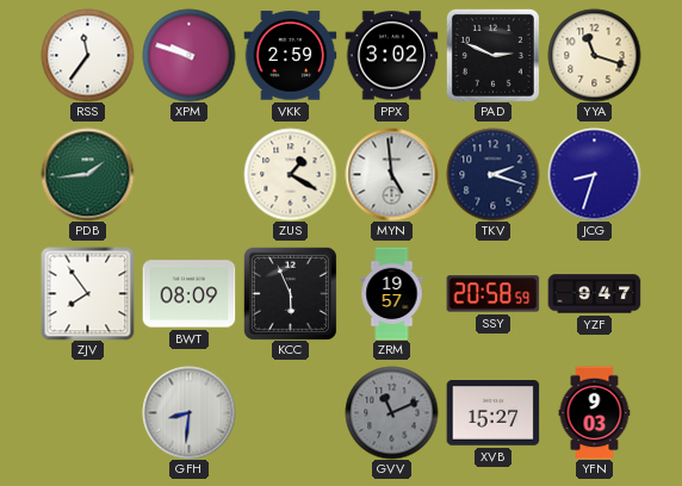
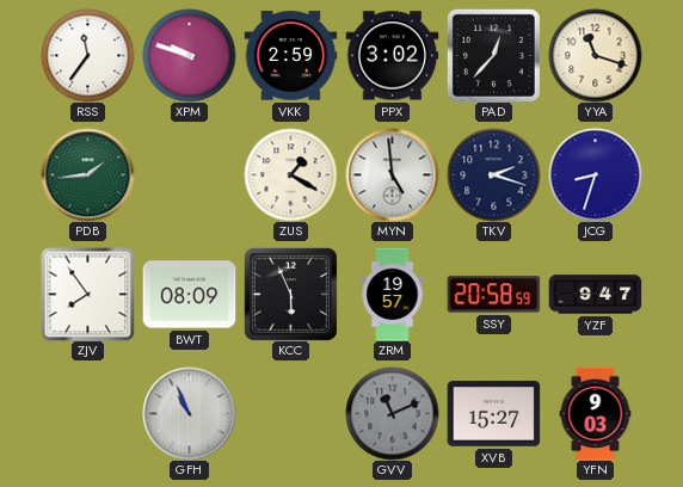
PAD: 2:49 -> 12:37
GFH: 8:31 -> 10:56
